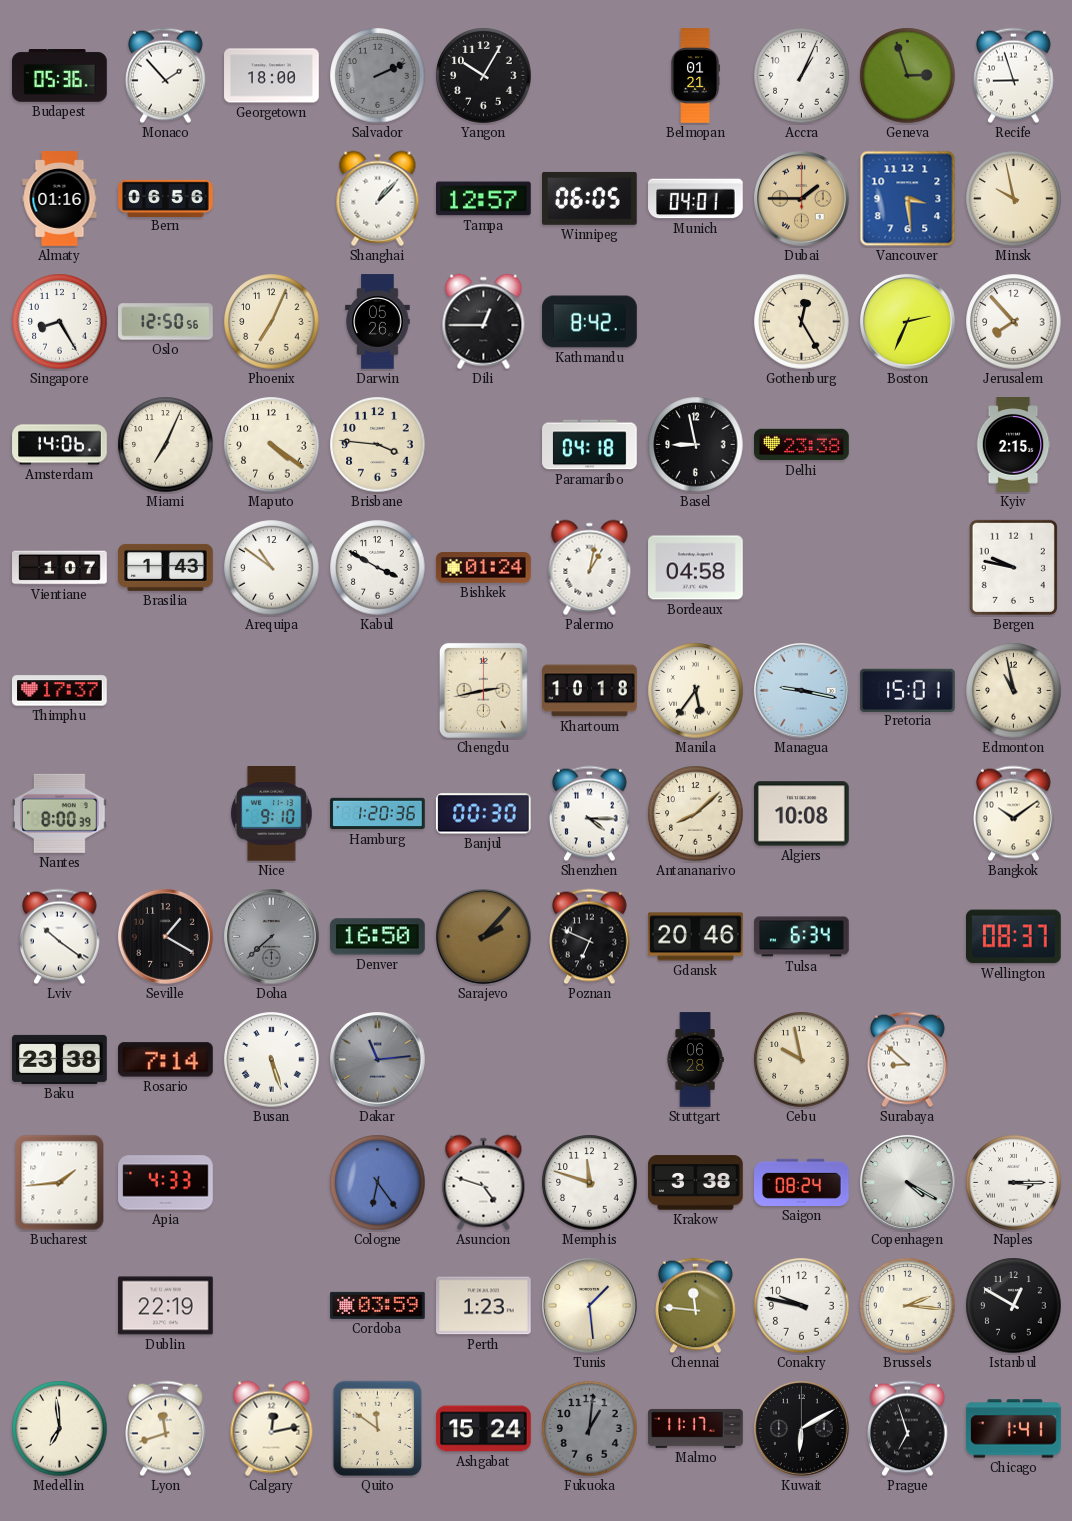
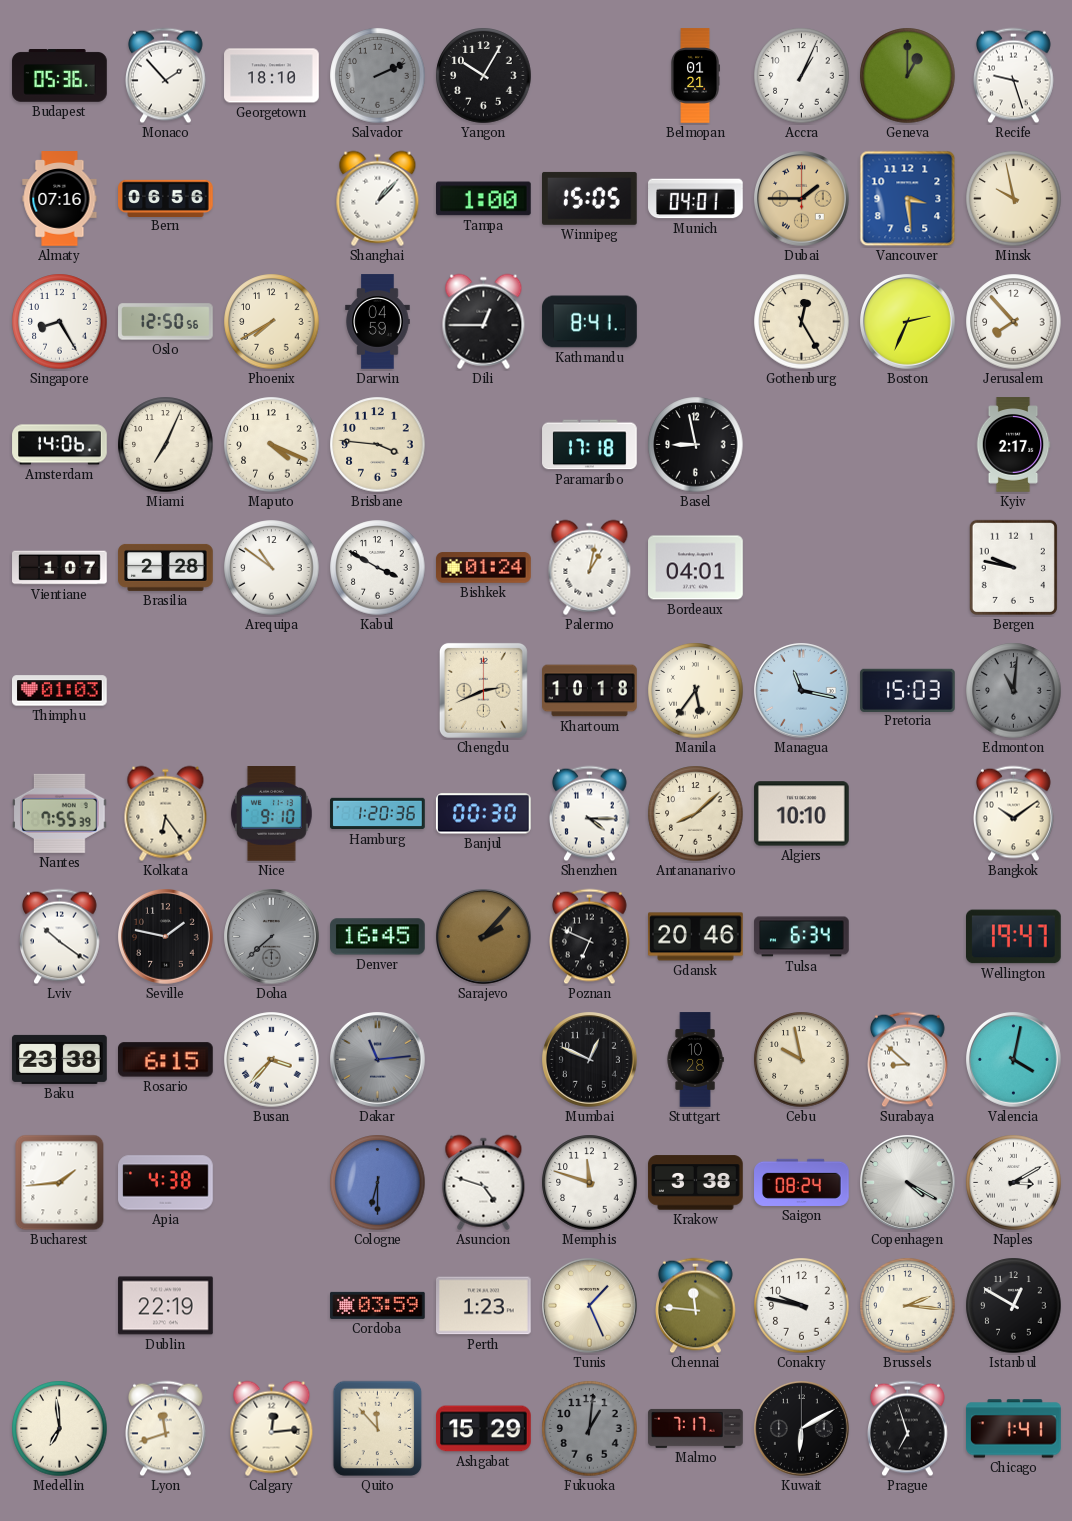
Georgetown: 18:00 -> 18:10
Geneva: 2:57 -> 1:00
Recife: 8:57 -> 9:27
Almaty: 01:16 -> 07:16
Tampa: 12:57 -> 1:00
Winnipeg: 06:05 -> 15:05
Phoenix: 7:04 -> 7:40
Darwin: 05:26 -> 04:59
Kathmandu: 8:42 -> 8:41
Maputo: 4:21 -> 4:19
Paramaribo: 04:18 -> 17:18
Delhi: 23:38 -> none
Kyiv: 2:15 -> 2:17
Brasilia: 1:43 -> 2:28
Bordeaux: 04:58 -> 04:01
Thimphu: 17:37 -> 01:03
Chengdu: 2:43 -> 2:41
Managua: 9:17 -> 11:17
Pretoria: 15:01 -> 15:03
Edmonton: 10:58 -> 11:01
Edmonton dial: cream -> grey
Nantes: 8:00 -> 7:55
Kolkata: none -> 6:24
Algiers: 10:08 -> 10:10
Seville: 1:20 -> 1:47
Denver: 16:50 -> 16:45
Wellington: 08:37 -> 19:47
Rosario: 7:14 -> 6:15
Busan: 5:27 -> 3:37
Mumbai: none -> 12:49
Stuttgart: 06:28 -> 10:28
Valencia: none -> 4:02
Apia: 4:33 -> 4:38
Cologne: 6:24 -> 6:30
Naples: 3:15 -> 3:10
Tunis: 1:29 -> 1:26
Calgary: 12:13 -> 12:14
Quito: 11:51 -> 11:53
Ashgabat: 15:24 -> 15:29
Malmo: 11:17 -> 7:17
